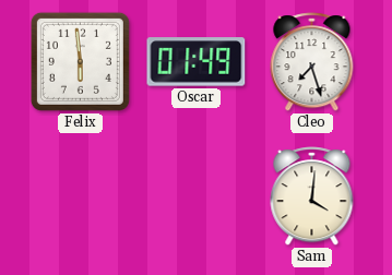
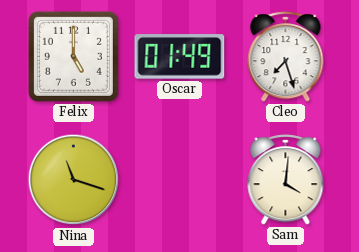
Felix: 5:59 -> 5:00
Nina: none -> 11:18
